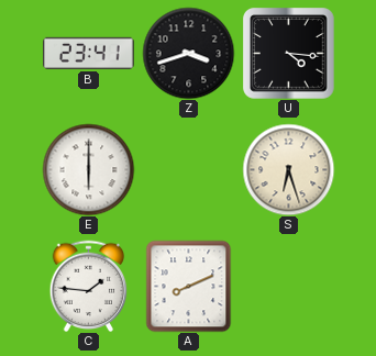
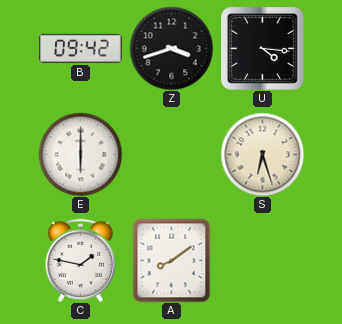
B: 23:41 -> 09:42
C: 1:46 -> 1:47
A: 8:11 -> 8:09
